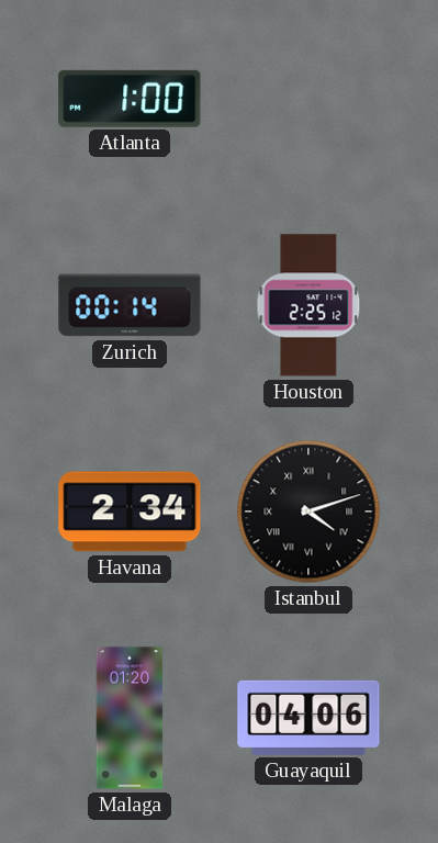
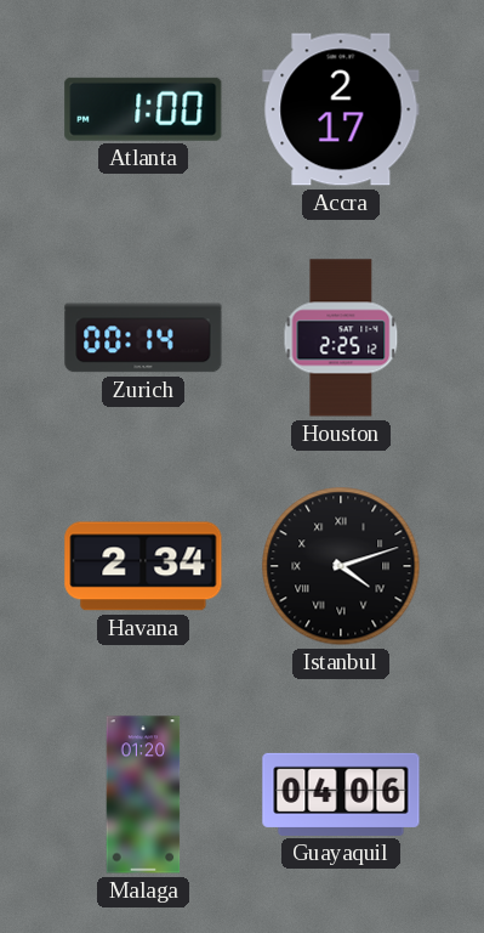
Accra: none -> 2:17
